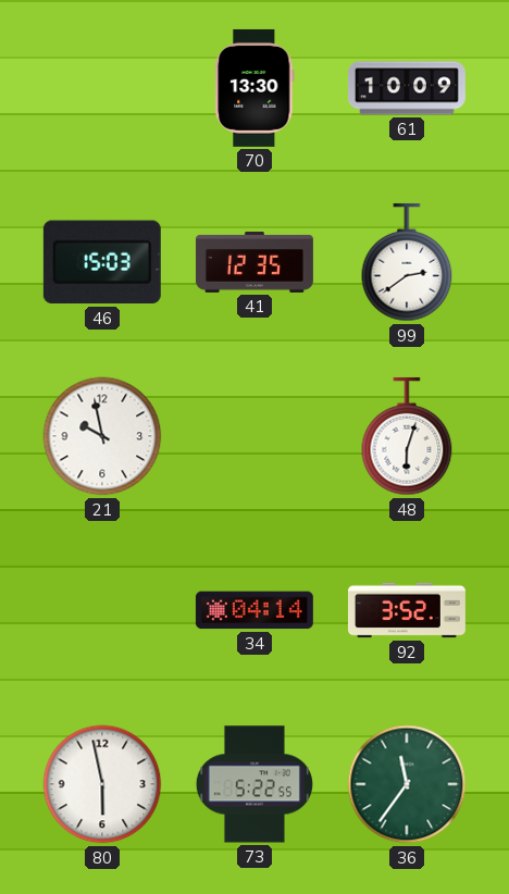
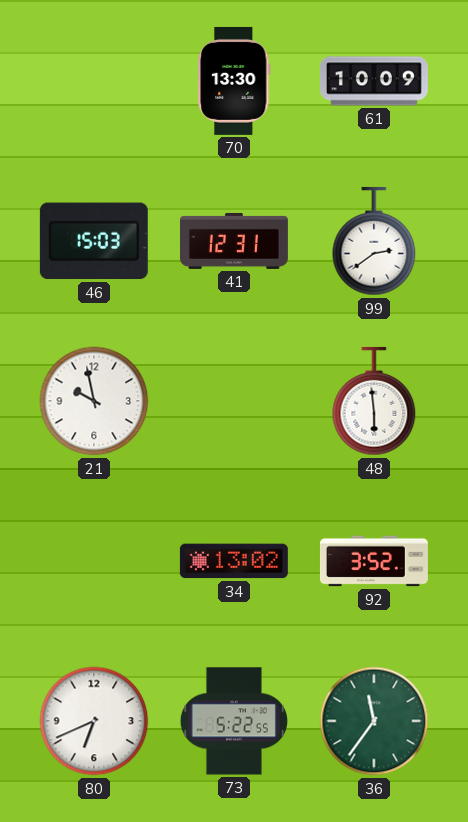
41: 12:35 -> 12:31
48: 6:03 -> 5:59
34: 04:14 -> 13:02
80: 5:58 -> 6:41
